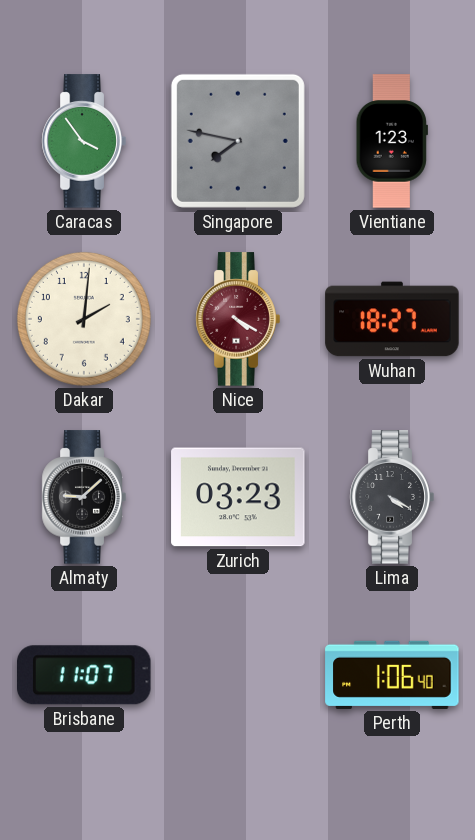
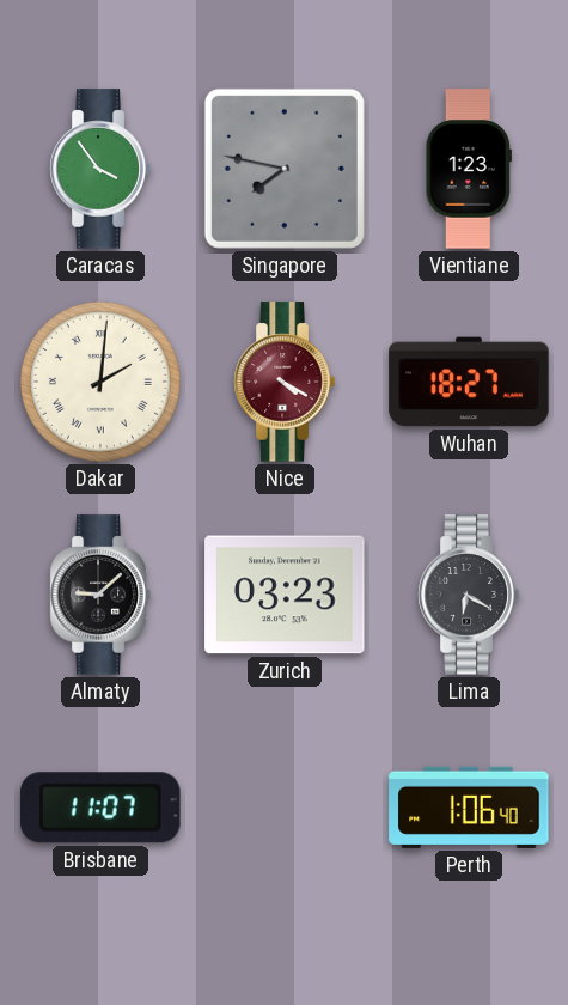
Dakar numerals: Arabic -> Roman
Lima: 4:20 -> 6:20
